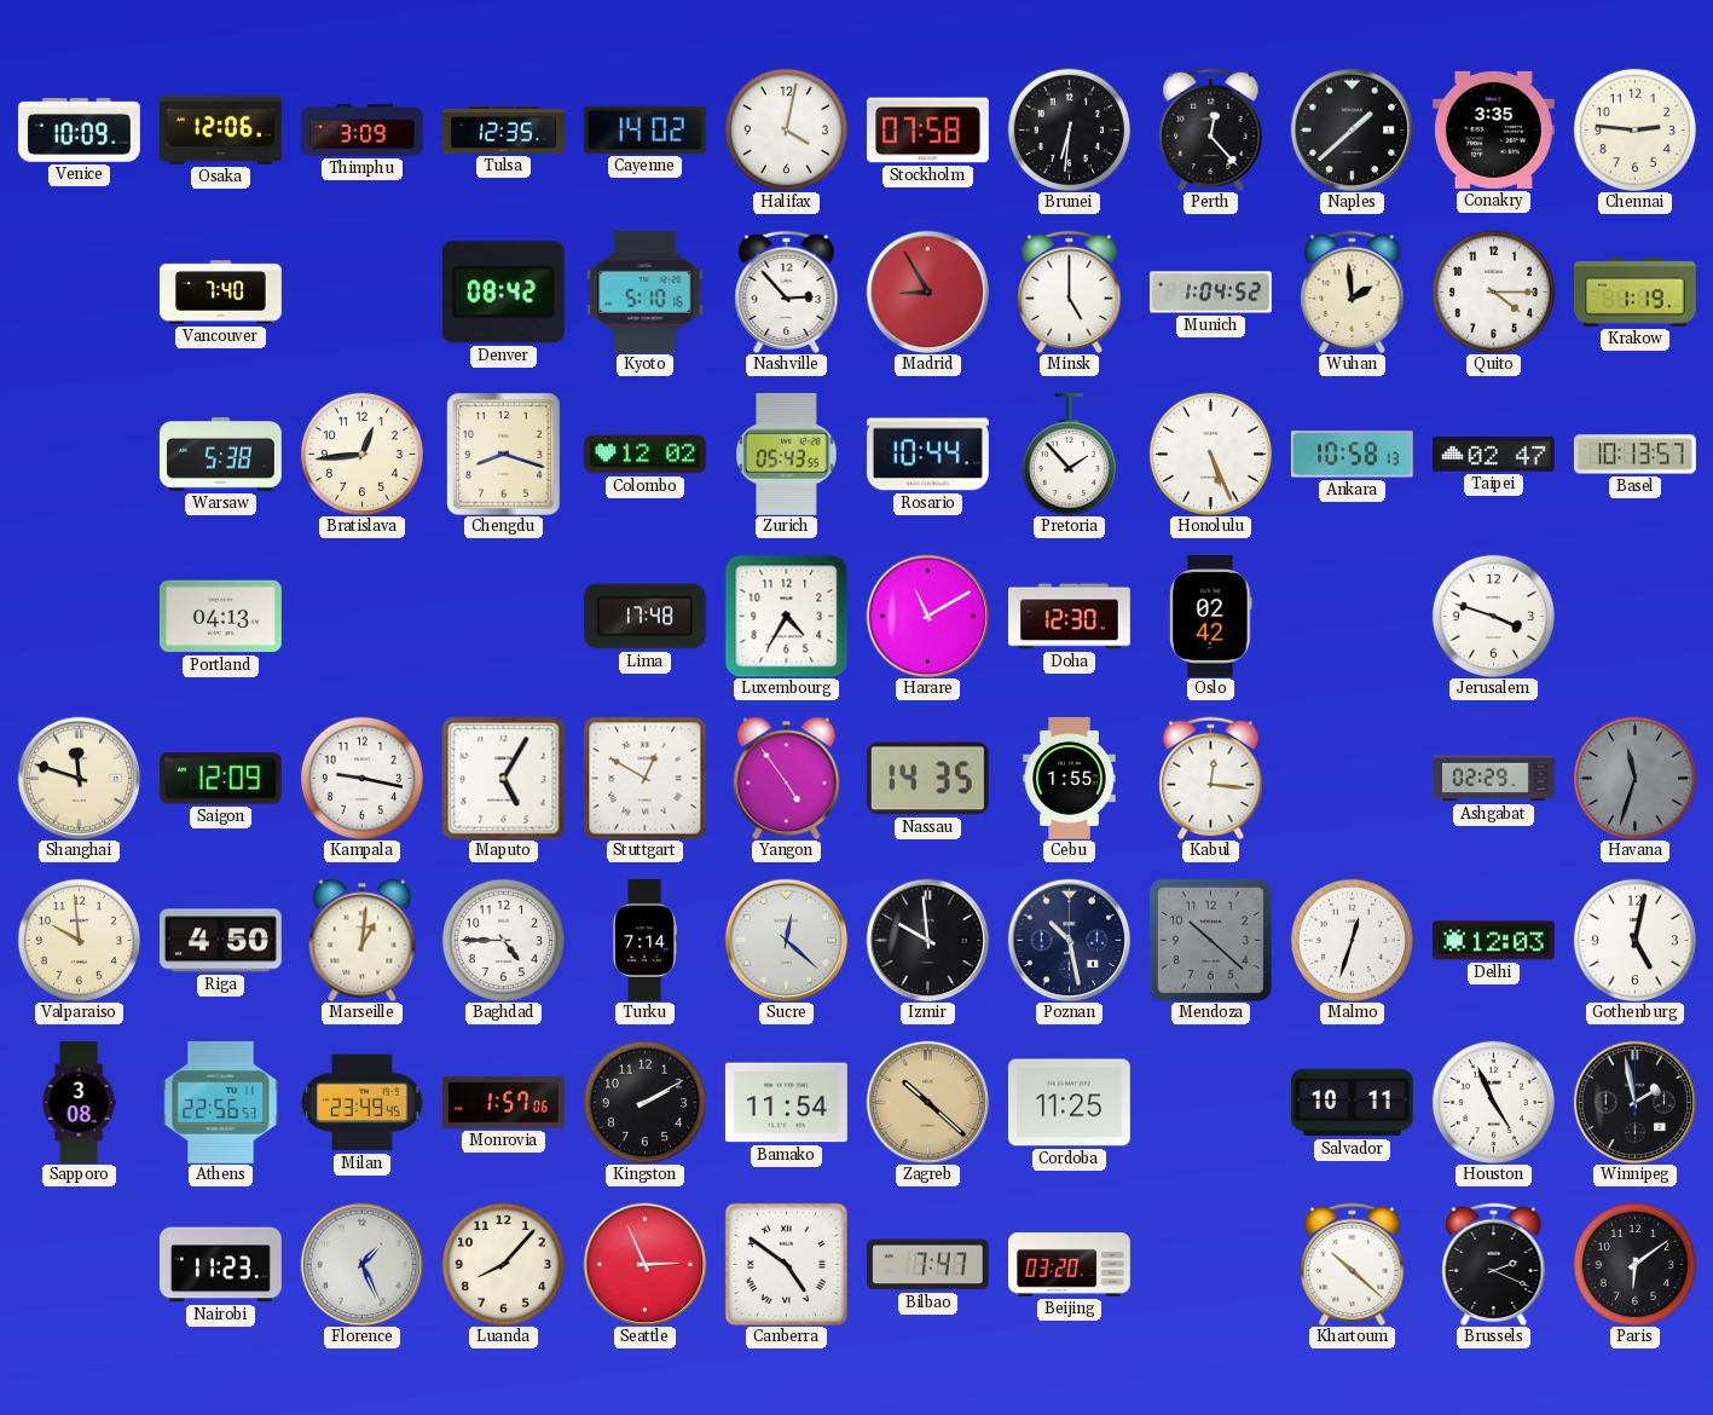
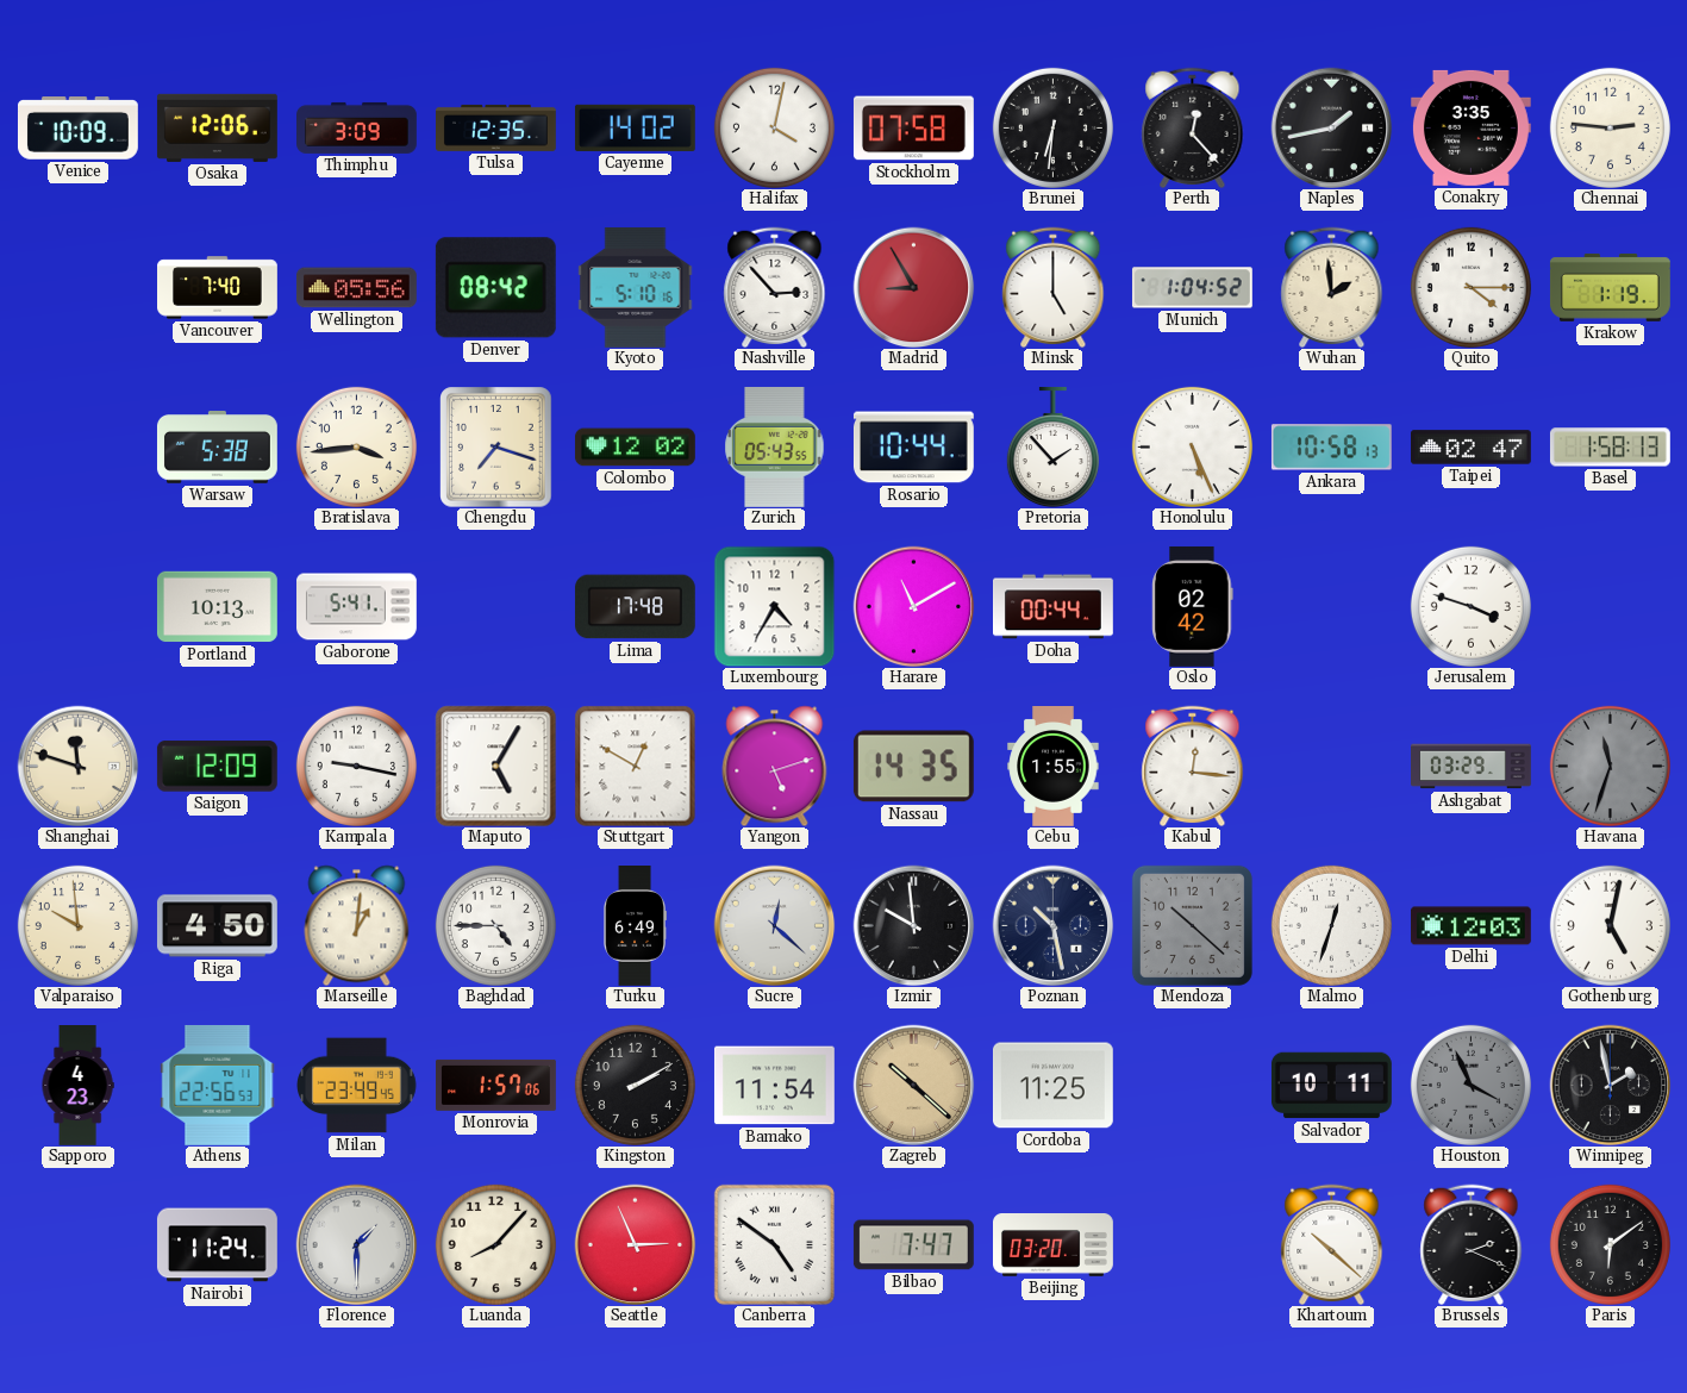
Naples: 1:38 -> 1:43
Wellington: none -> 05:56
Bratislava: 12:44 -> 3:44
Chengdu: 8:18 -> 7:18
Basel: 10:13 -> 1:58
Portland: 04:13 -> 10:13
Gaborone: none -> 5:41
Doha: 12:30 -> 00:44
Yangon: 4:54 -> 5:12
Ashgabat: 02:29 -> 03:29
Turku: 7:14 -> 6:49
Sapporo: 3:08 -> 4:23
Houston: 4:56 -> 3:56
Houston dial: white -> grey
Nairobi: 11:23 -> 11:24
Florence: 1:26 -> 1:30
